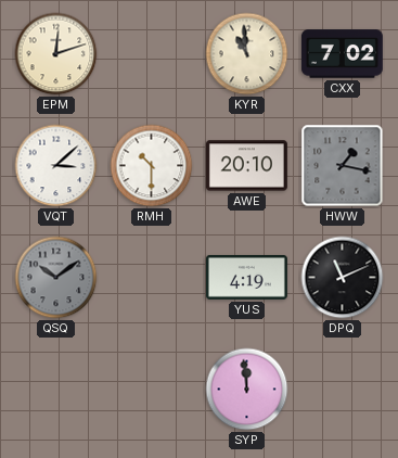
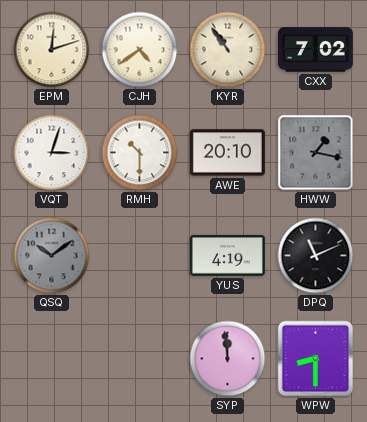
CJH: none -> 4:39
KYR: 10:59 -> 10:54
VQT: 3:08 -> 3:03
WPW: none -> 8:30
